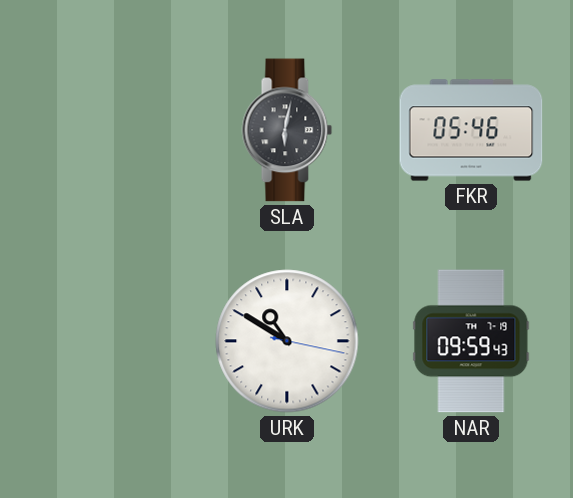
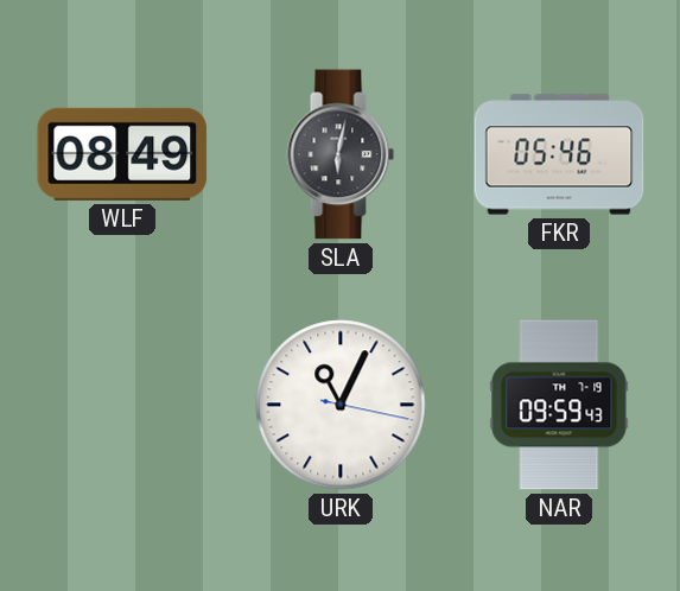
WLF: none -> 08:49
URK: 10:50 -> 11:04
